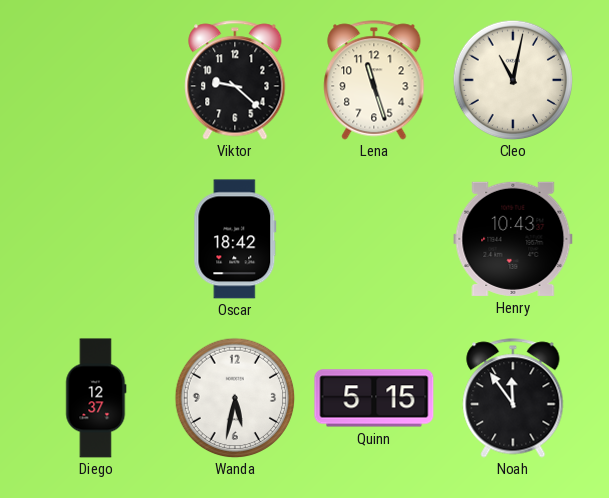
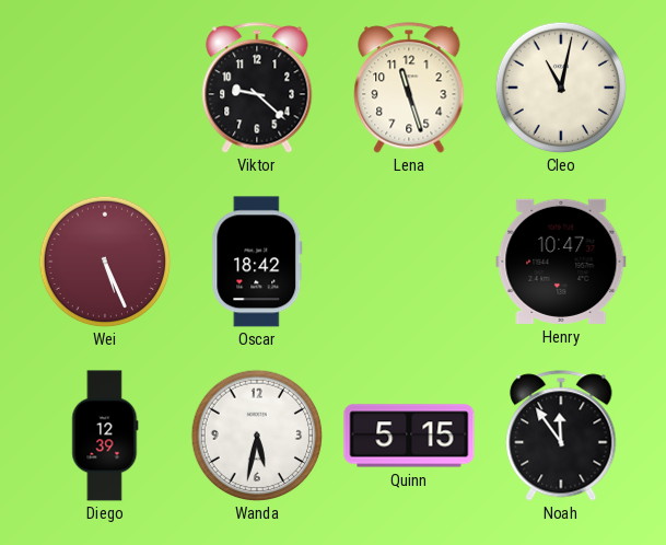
Wei: none -> 5:26
Henry: 10:43 -> 10:47
Diego: 12:37 -> 12:39
